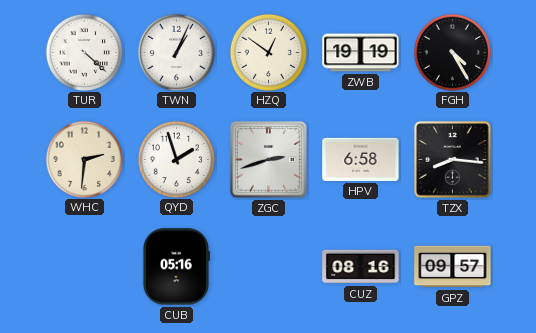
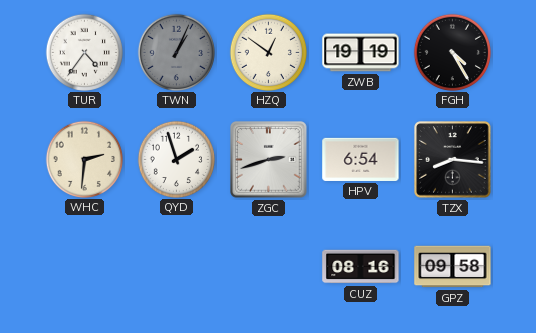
TUR: 4:22 -> 4:36
TWN dial: white -> grey
HPV: 6:58 -> 6:54
CUB: 05:16 -> none
GPZ: 09:57 -> 09:58
